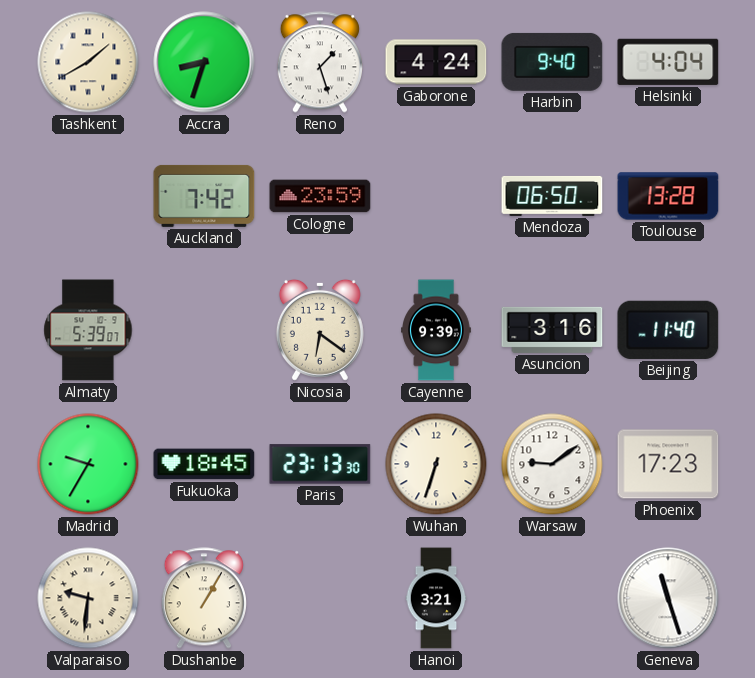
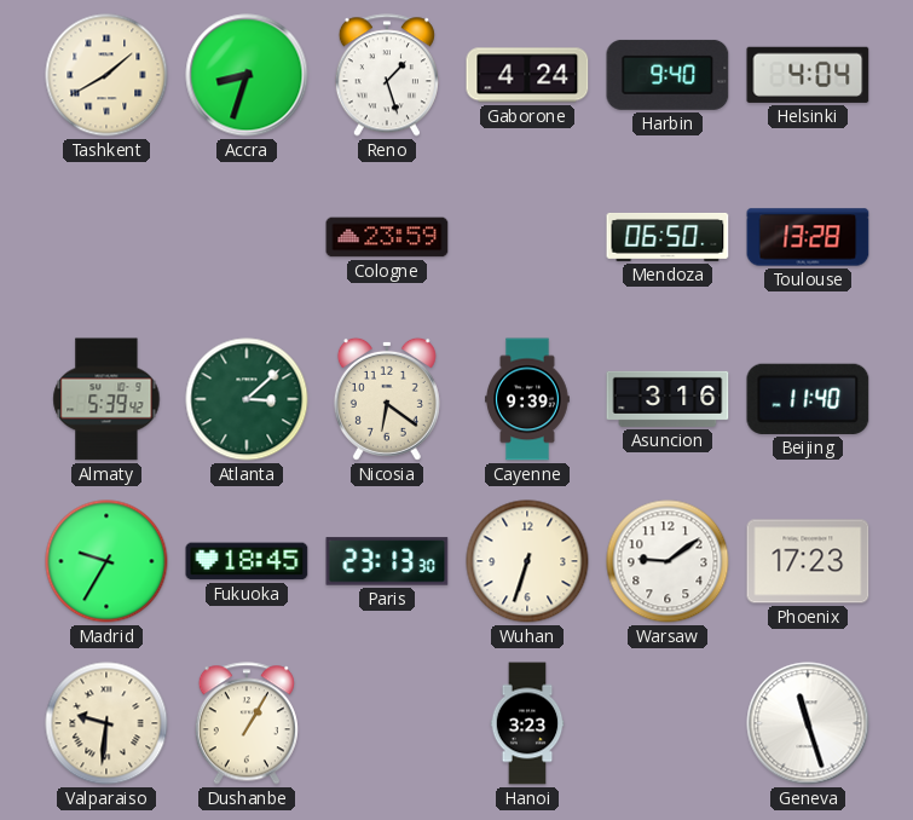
Auckland: 7:42 -> none
Almaty: 5:39:07 -> 5:39:42
Atlanta: none -> 3:08
Hanoi: 3:21 -> 3:23
